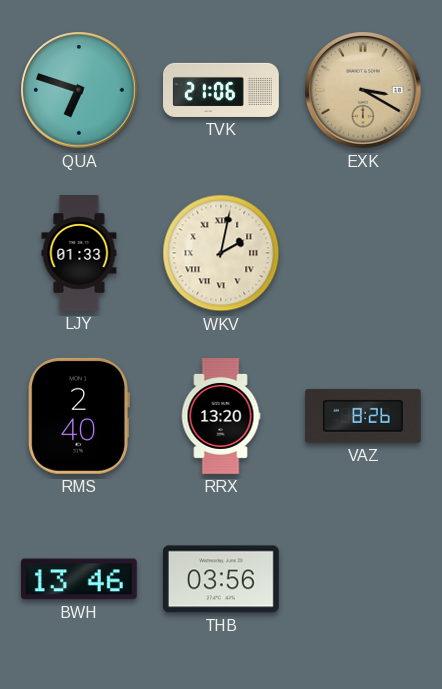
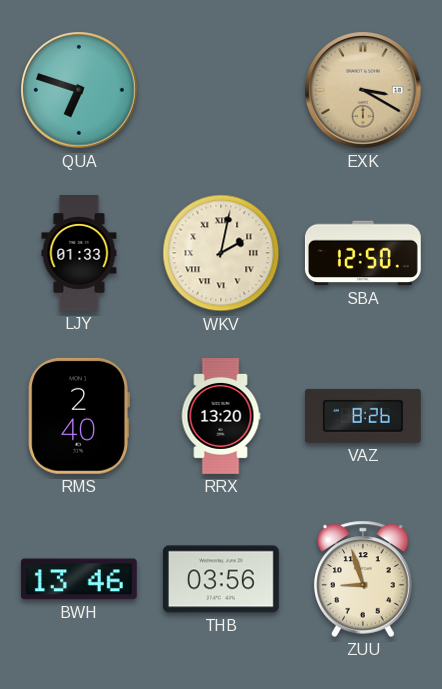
TVK: 21:06 -> none
SBA: none -> 12:50
ZUU: none -> 8:57
